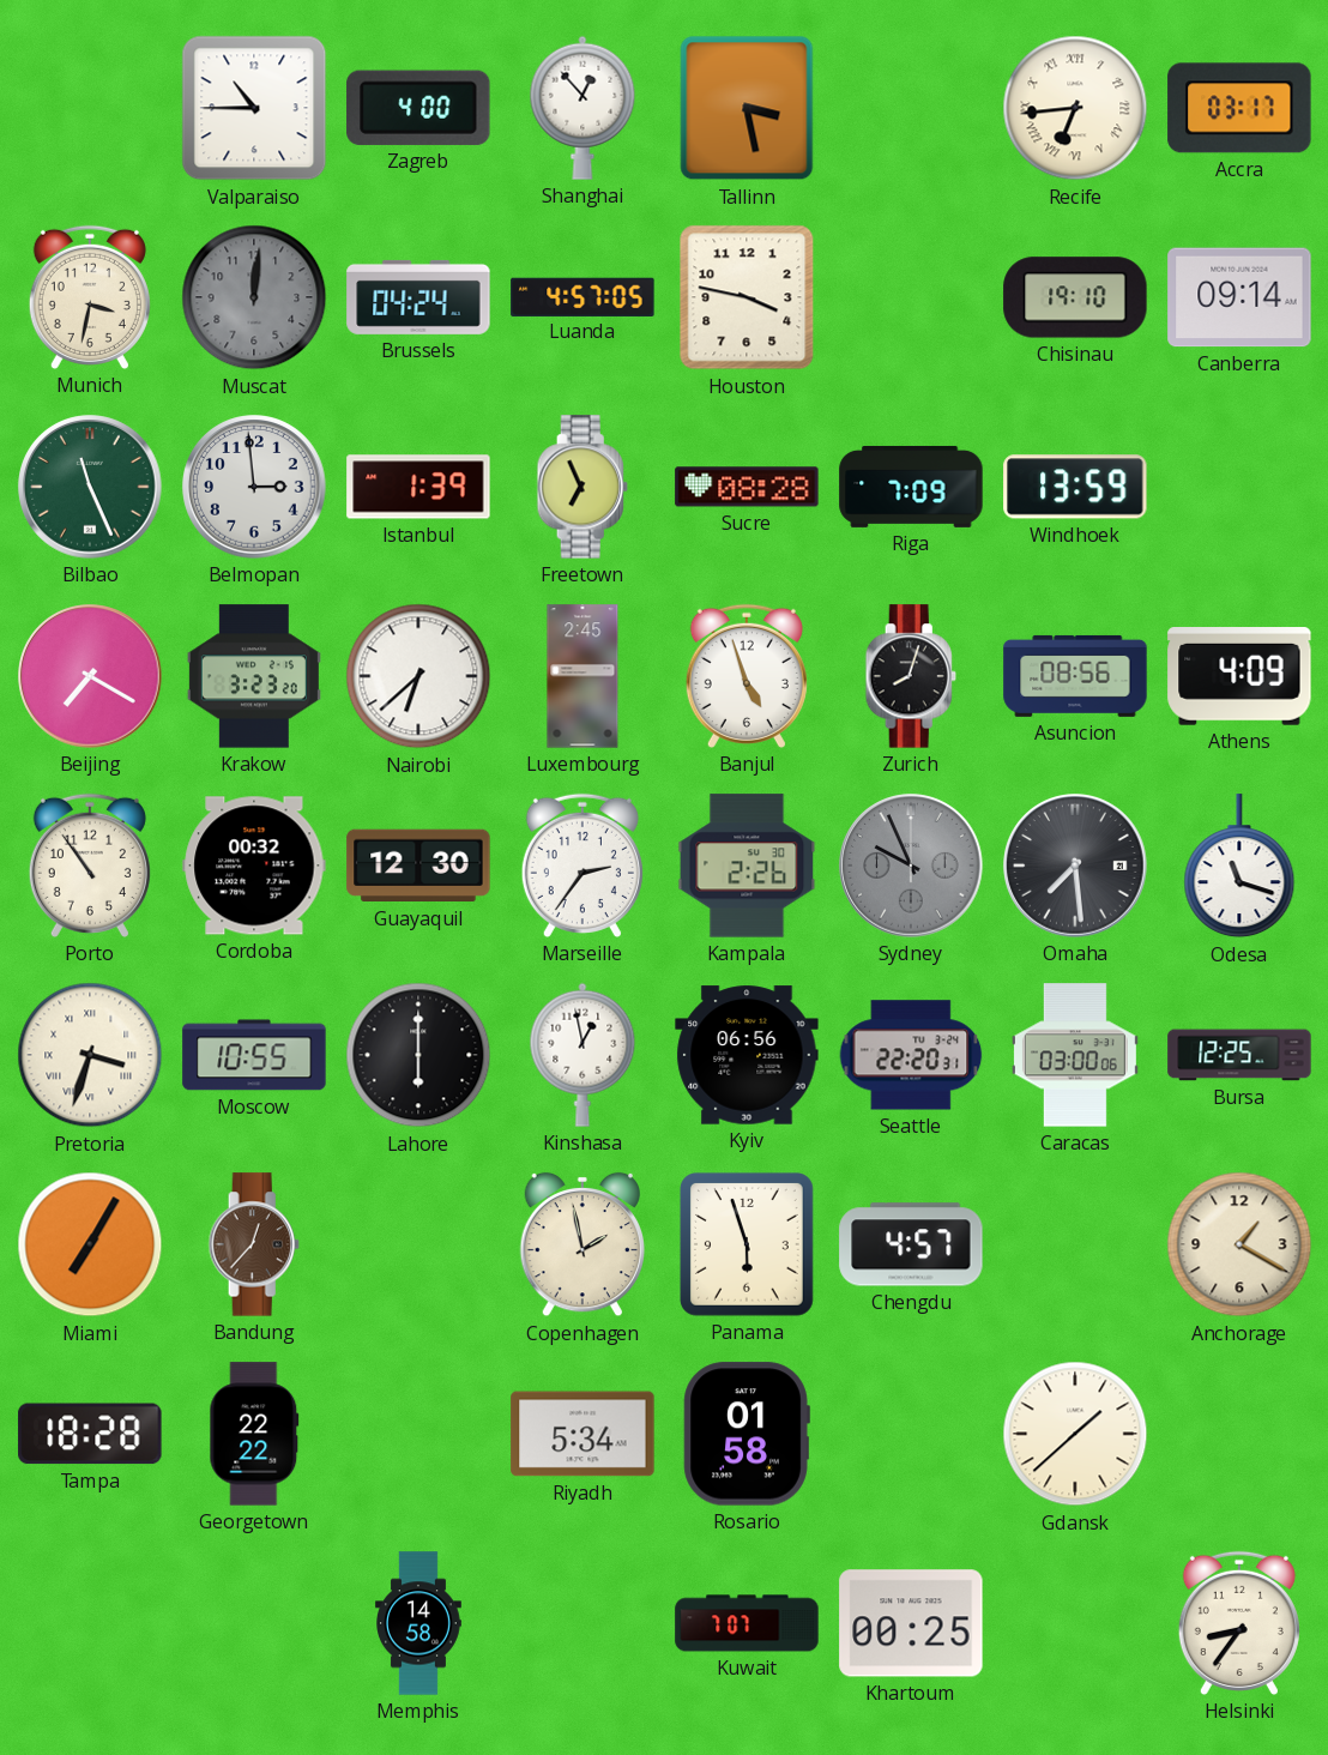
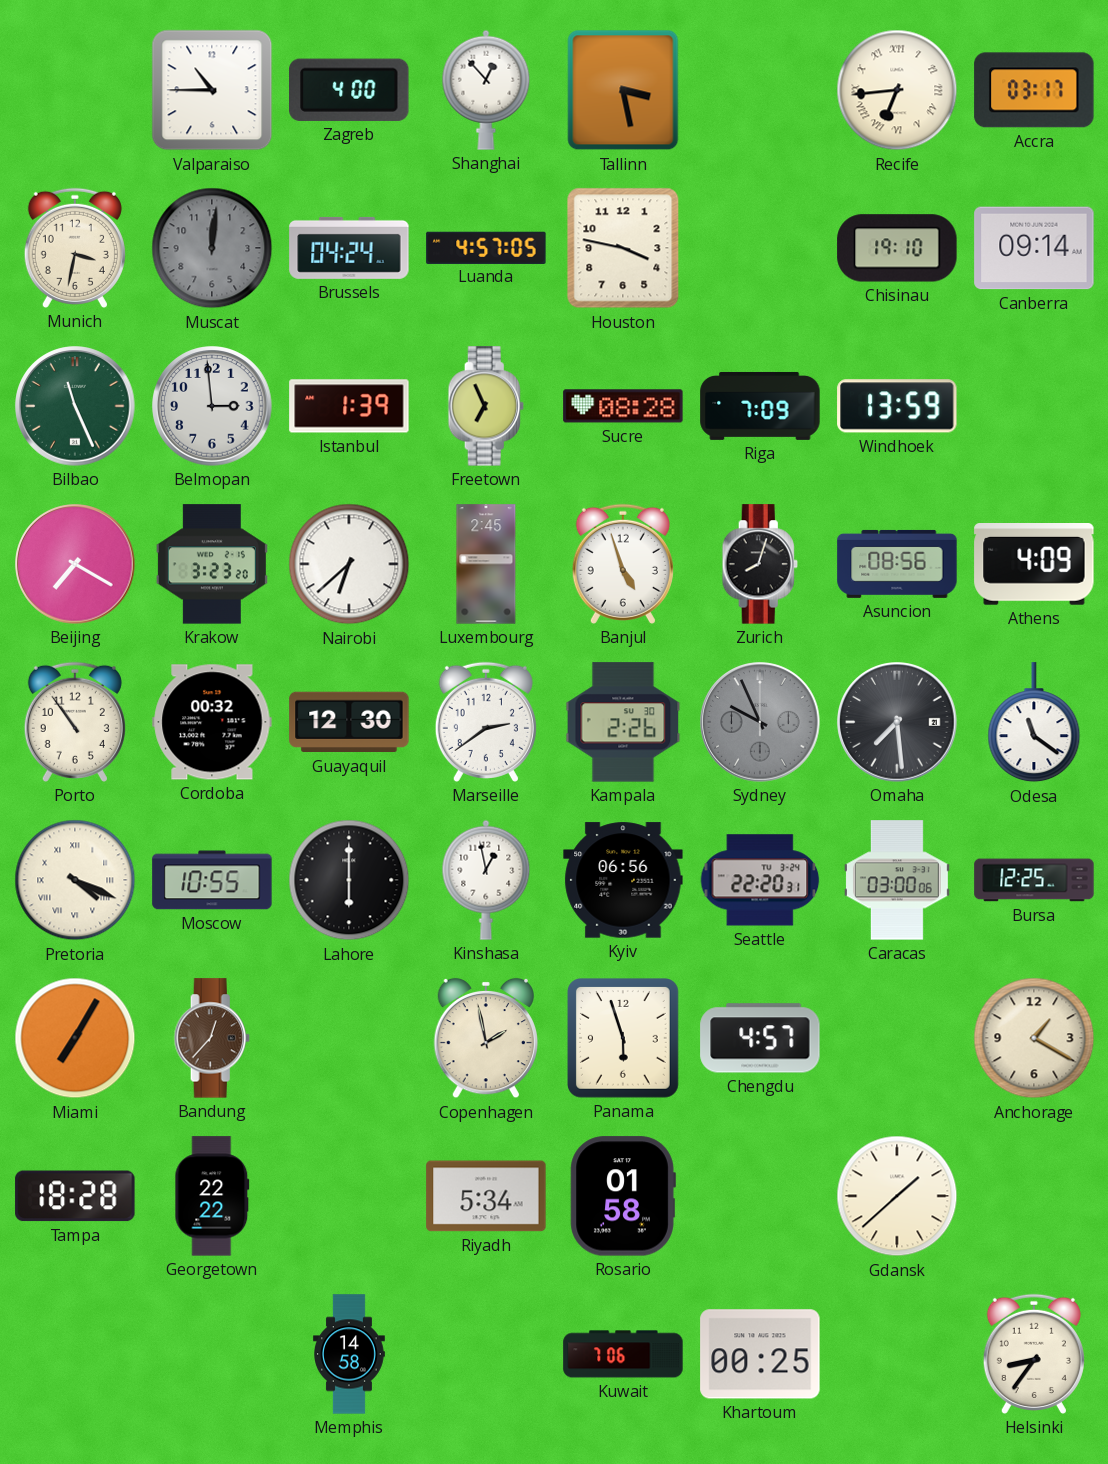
Marseille: 2:36 -> 2:39
Odesa: 11:18 -> 11:21
Pretoria: 3:33 -> 4:19
Kuwait: 7:07 -> 7:06
